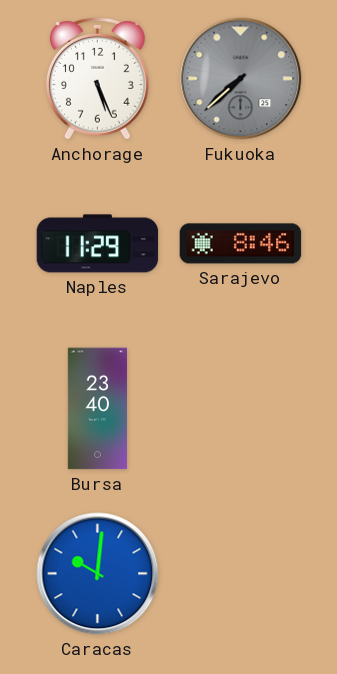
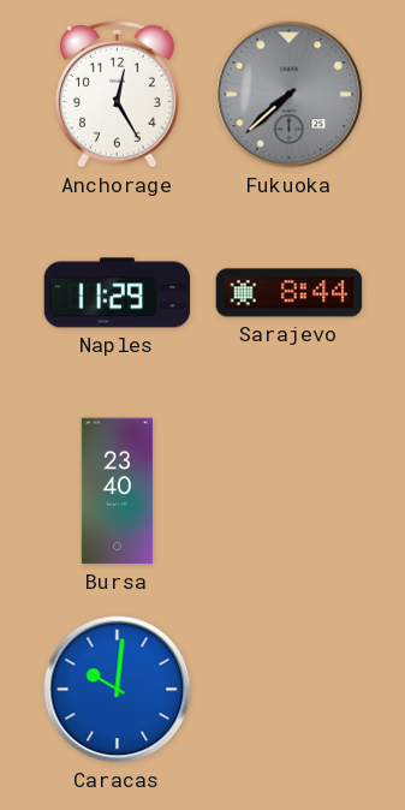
Anchorage: 5:26 -> 12:25
Sarajevo: 8:46 -> 8:44
